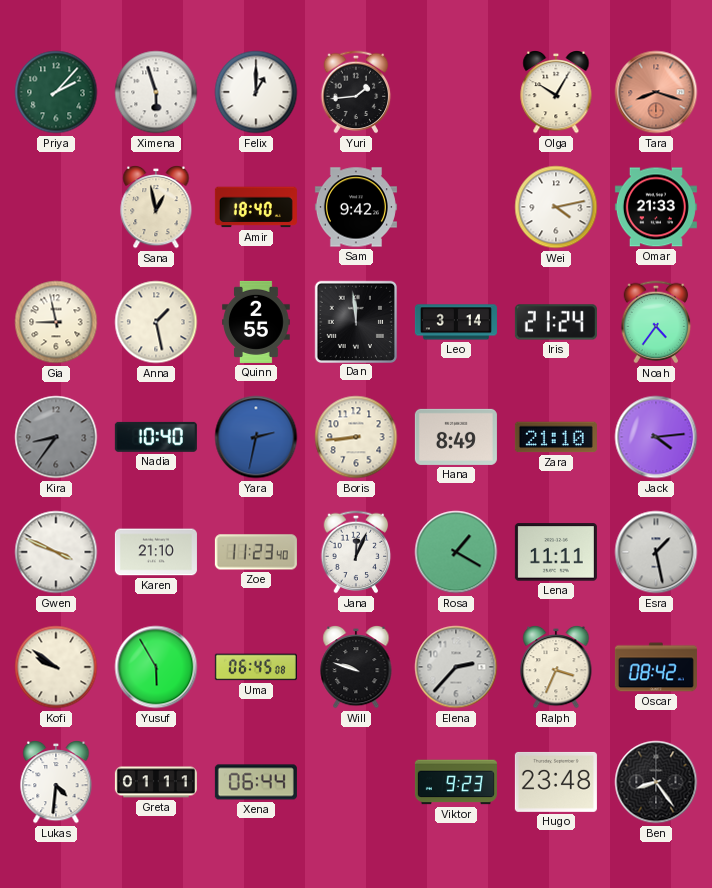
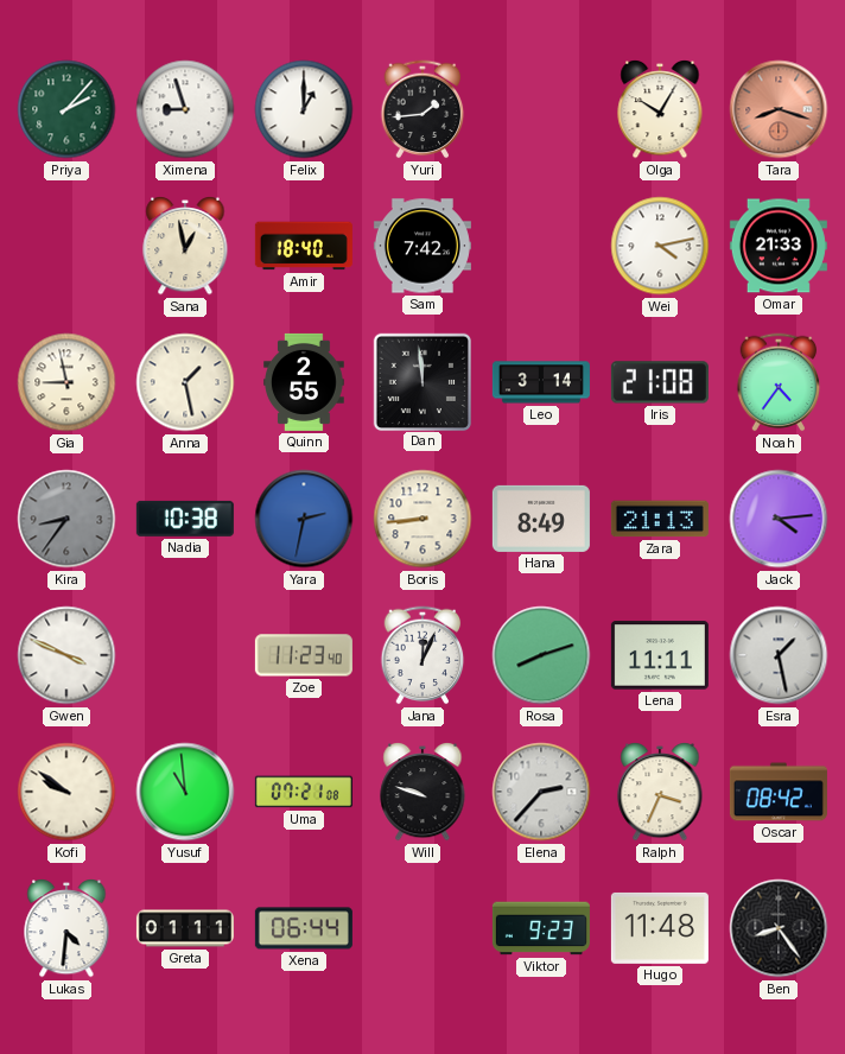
Ximena: 5:57 -> 8:57
Sam: 9:42 -> 7:42
Iris: 21:24 -> 21:08
Nadia: 10:40 -> 10:38
Zara: 21:10 -> 21:13
Karen: 21:10 -> none
Rosa: 1:20 -> 8:12
Yusuf: 5:55 -> 10:59
Uma: 06:45 -> 07:21
Hugo: 23:48 -> 11:48
